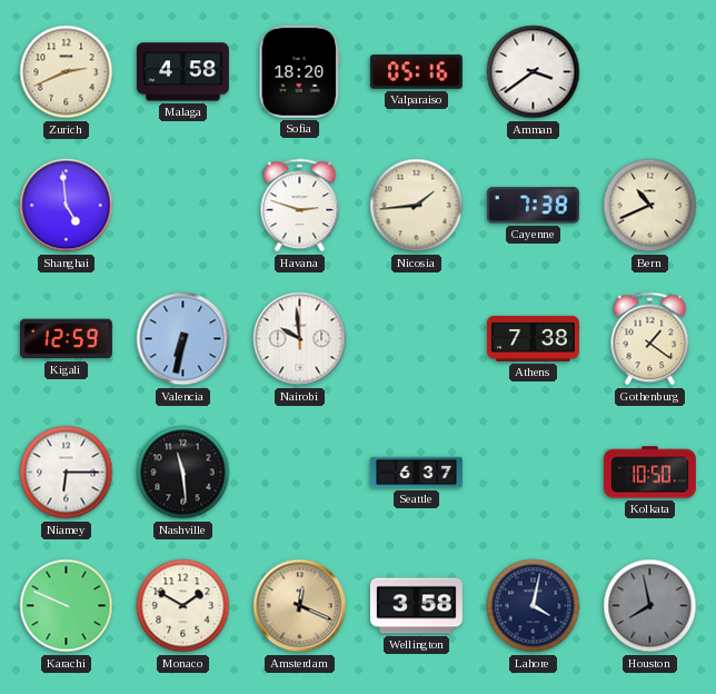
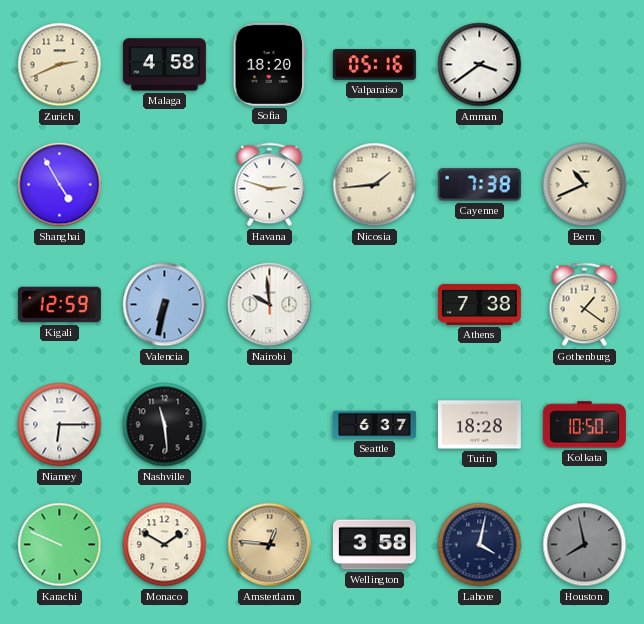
Shanghai: 4:59 -> 4:55
Turin: none -> 18:28
Amsterdam: 12:19 -> 12:46
